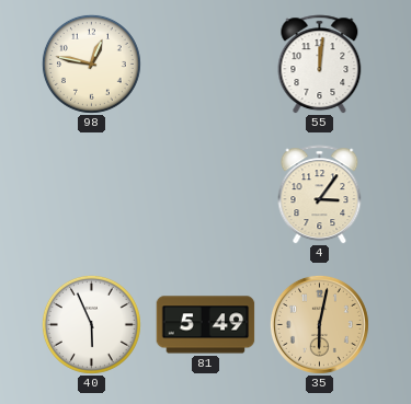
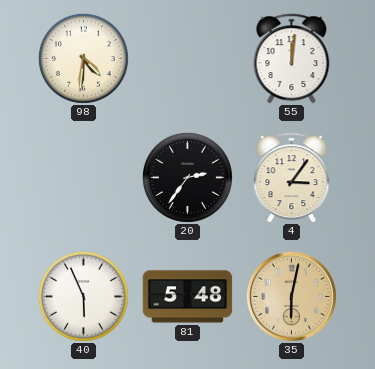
98: 12:47 -> 4:31
20: none -> 2:36
81: 5:49 -> 5:48
